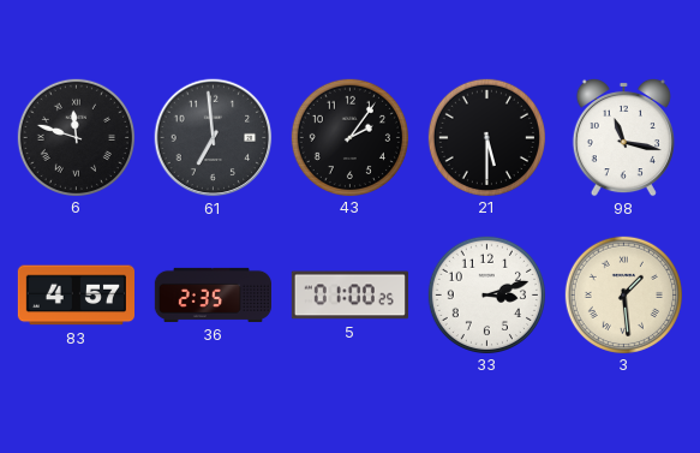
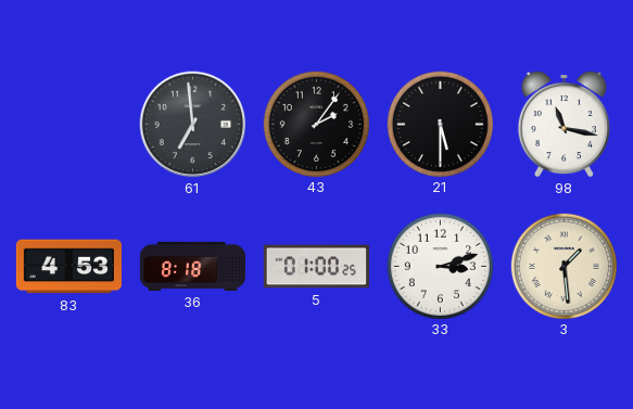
6: 11:48 -> none
83: 4:57 -> 4:53
36: 2:35 -> 8:18
